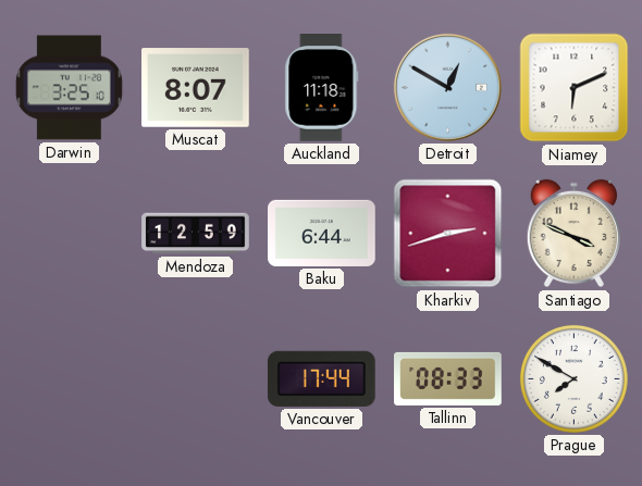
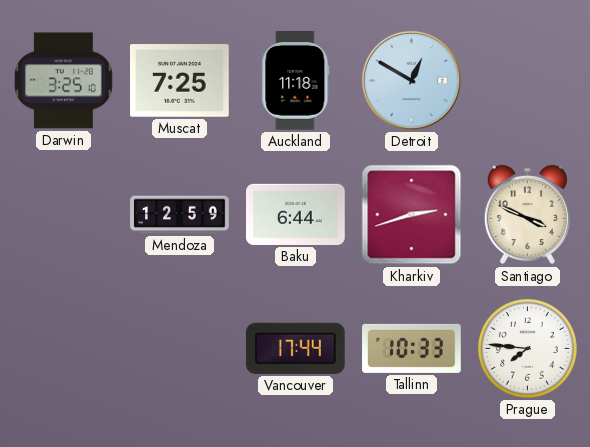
Muscat: 8:07 -> 7:25
Niamey: 6:11 -> none
Tallinn: 08:33 -> 10:33
Prague: 7:50 -> 7:46
